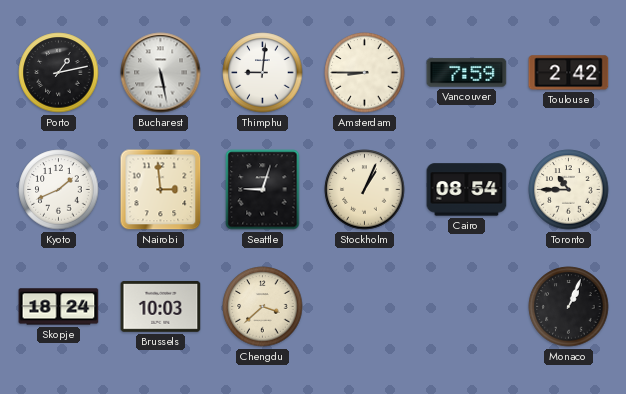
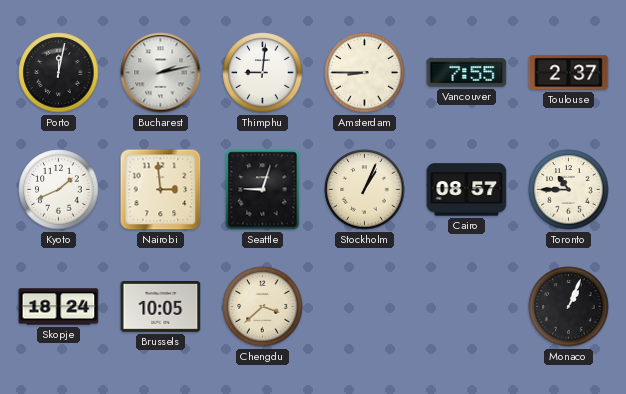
Porto: 1:13 -> 12:02
Bucharest: 5:28 -> 2:13
Vancouver: 7:59 -> 7:55
Toulouse: 2:42 -> 2:37
Cairo: 08:54 -> 08:57
Brussels: 10:03 -> 10:05
